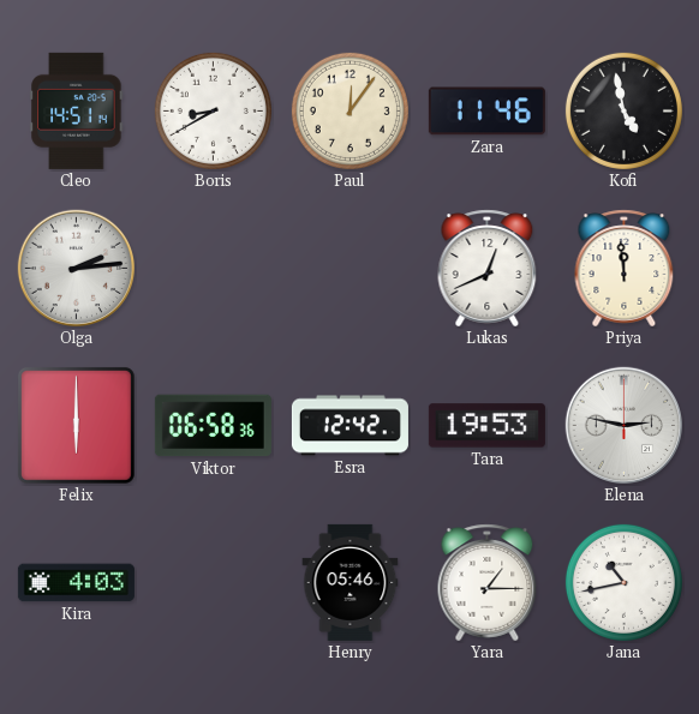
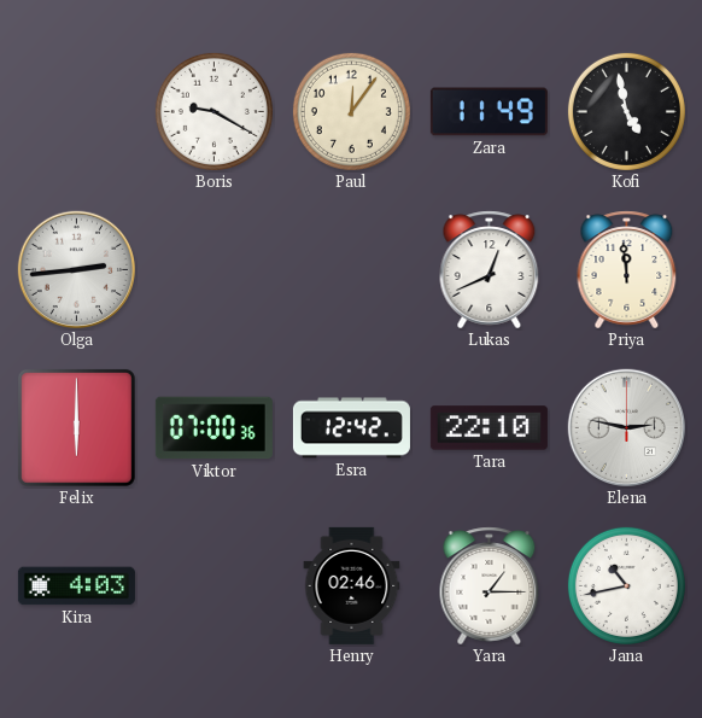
Cleo: 14:51 -> none
Boris: 8:40 -> 9:20
Zara: 11:46 -> 11:49
Olga: 2:14 -> 2:44
Viktor: 06:58 -> 07:00
Tara: 19:53 -> 22:10
Henry: 05:46 -> 02:46
